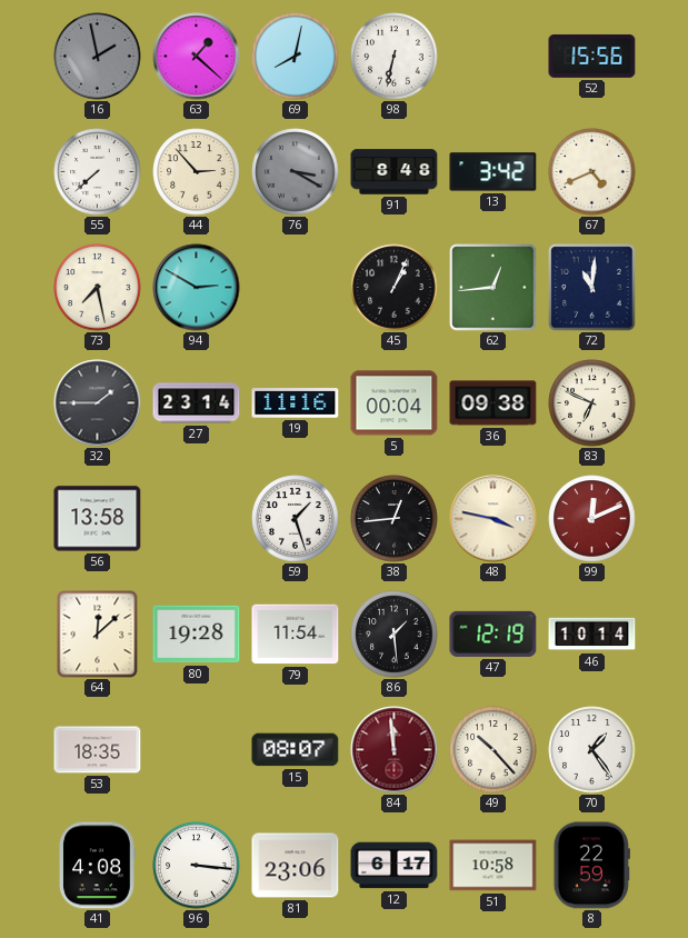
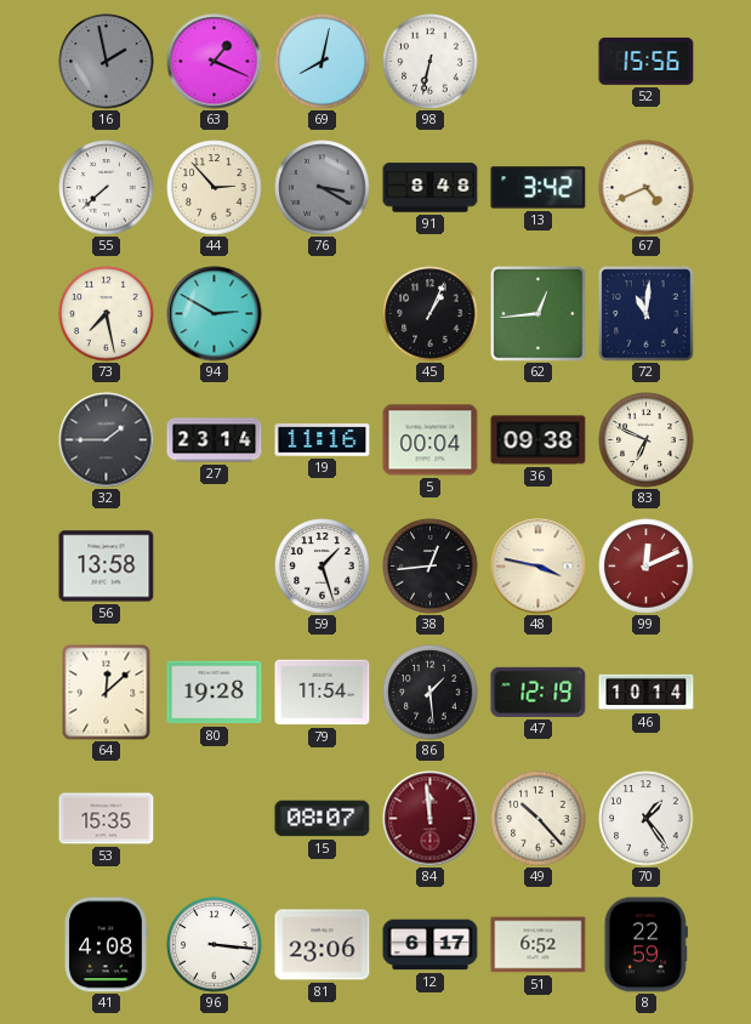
63: 1:22 -> 1:19
53: 18:35 -> 15:35
51: 10:58 -> 6:52
